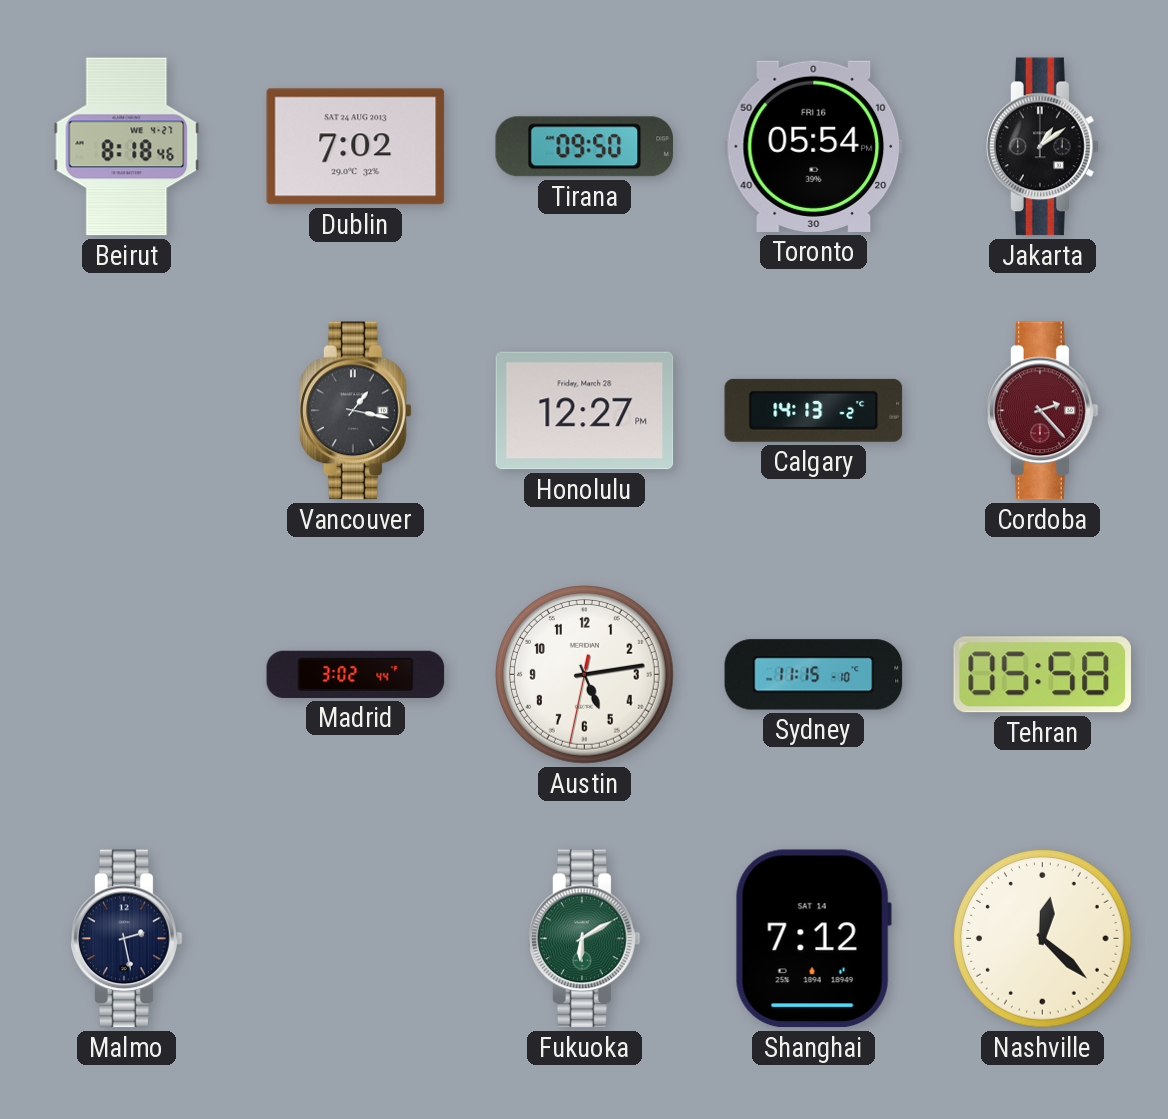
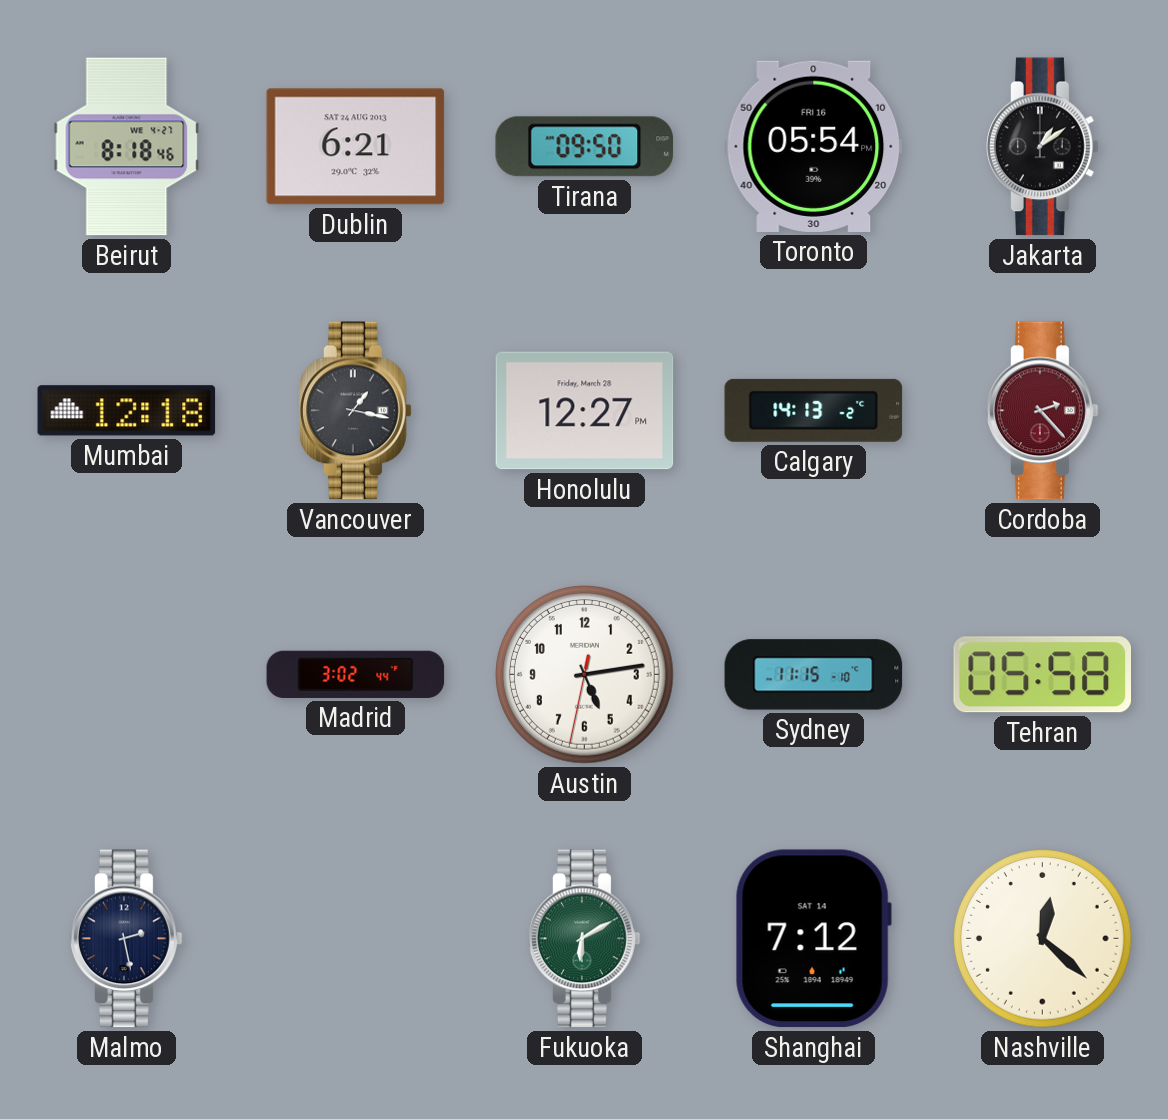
Dublin: 7:02 -> 6:21
Mumbai: none -> 12:18
